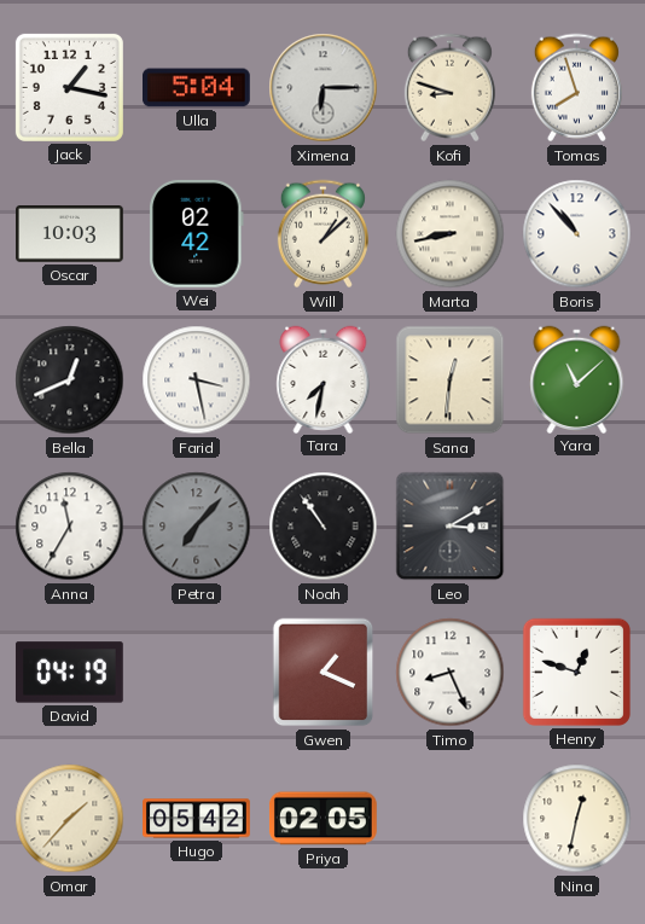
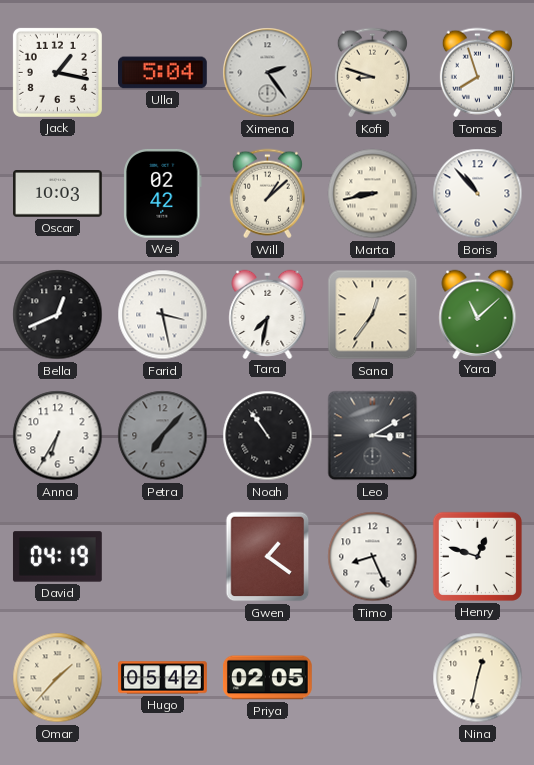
Ximena: 6:15 -> 2:24
Sana: 12:31 -> 12:36
Anna: 11:35 -> 6:35
Gwen: 1:19 -> 1:21
